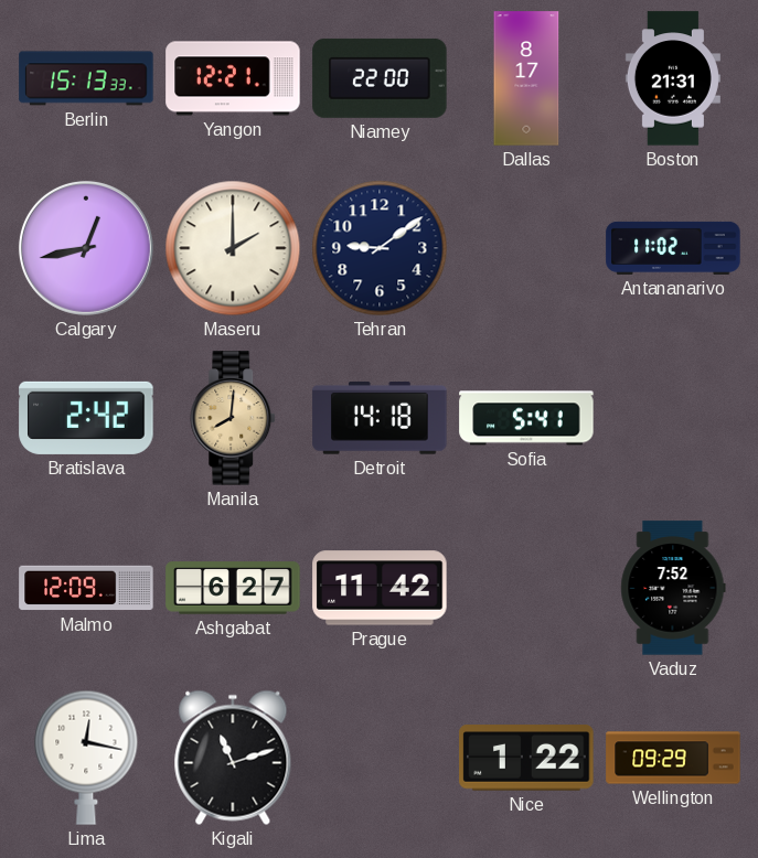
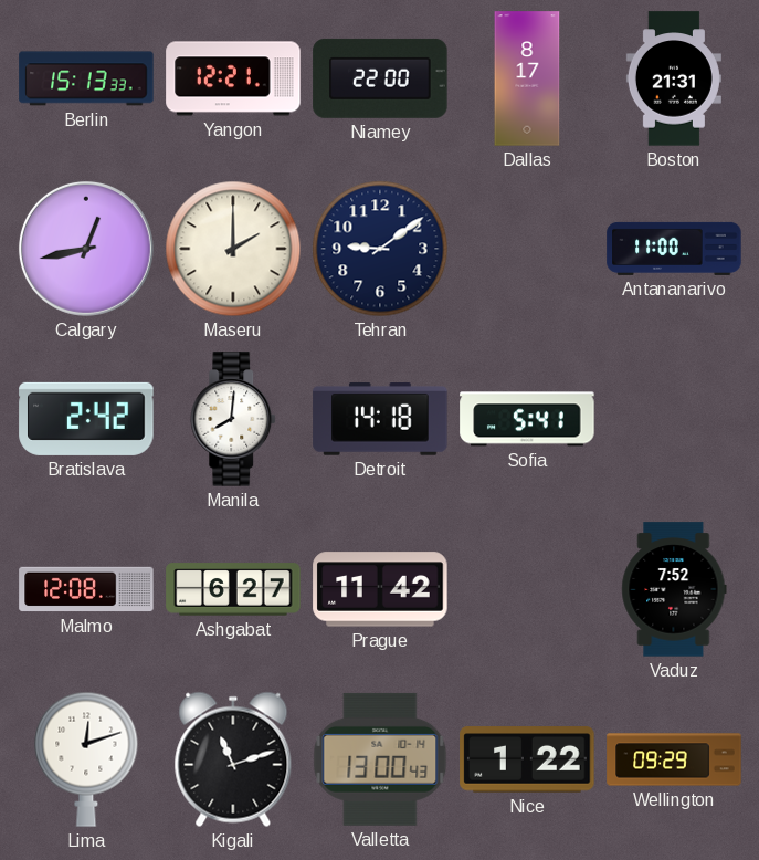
Antananarivo: 11:02 -> 11:00
Manila dial: champagne -> white
Malmo: 12:09 -> 12:08
Lima: 12:17 -> 12:12
Valletta: none -> 13:00
